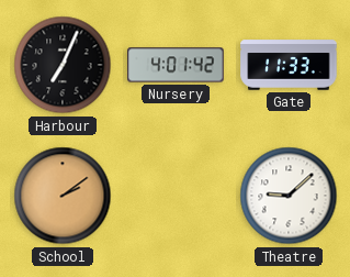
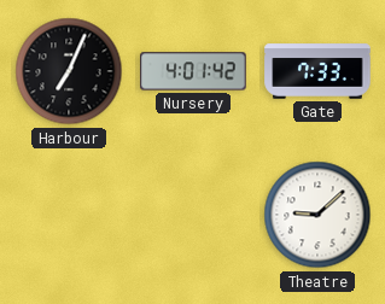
Gate: 11:33 -> 7:33
School: 2:09 -> none
